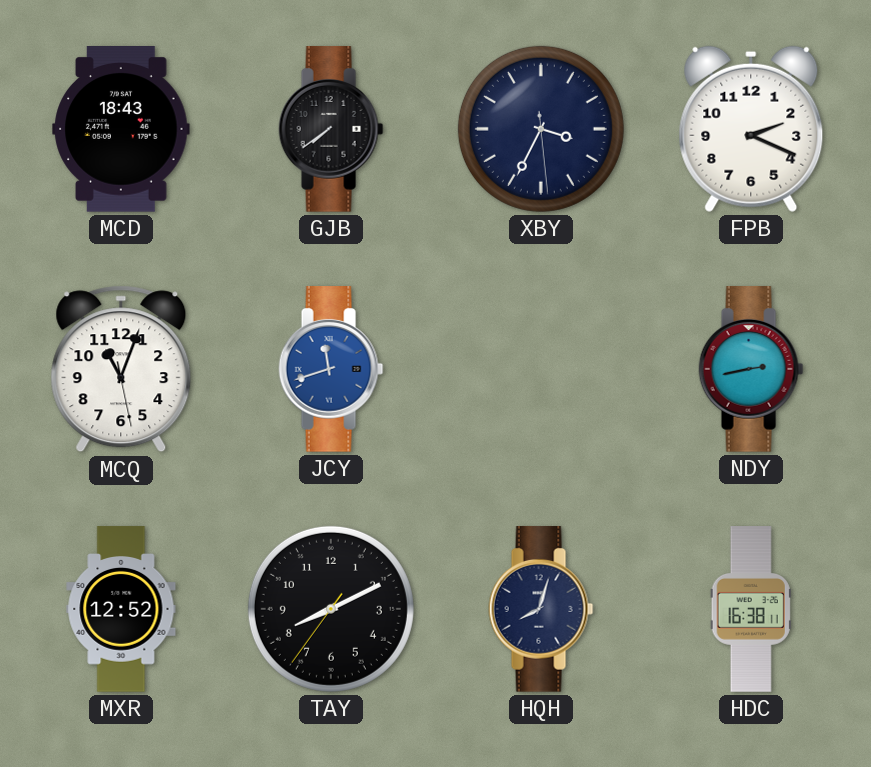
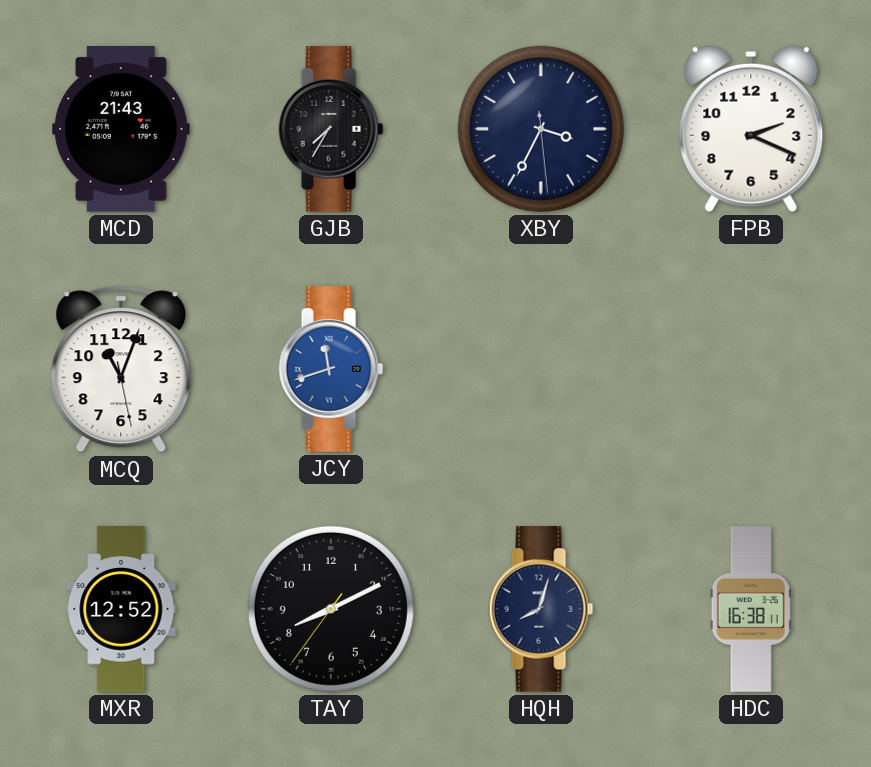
MCD: 18:43 -> 21:43
GJB: 7:39 -> 7:35
NDY: 2:43 -> none
